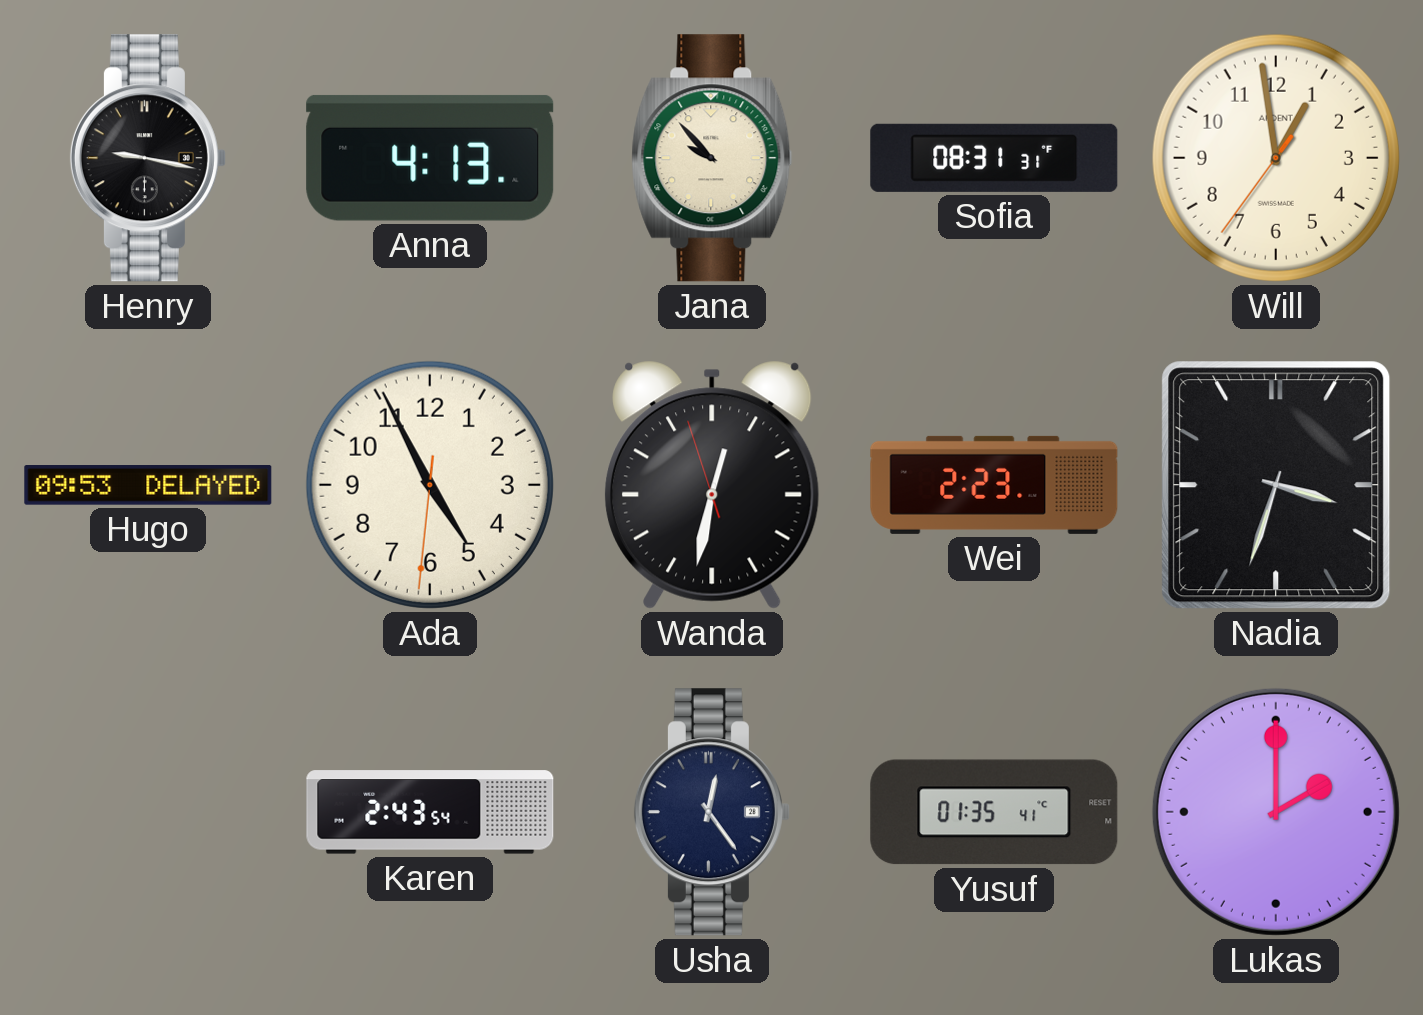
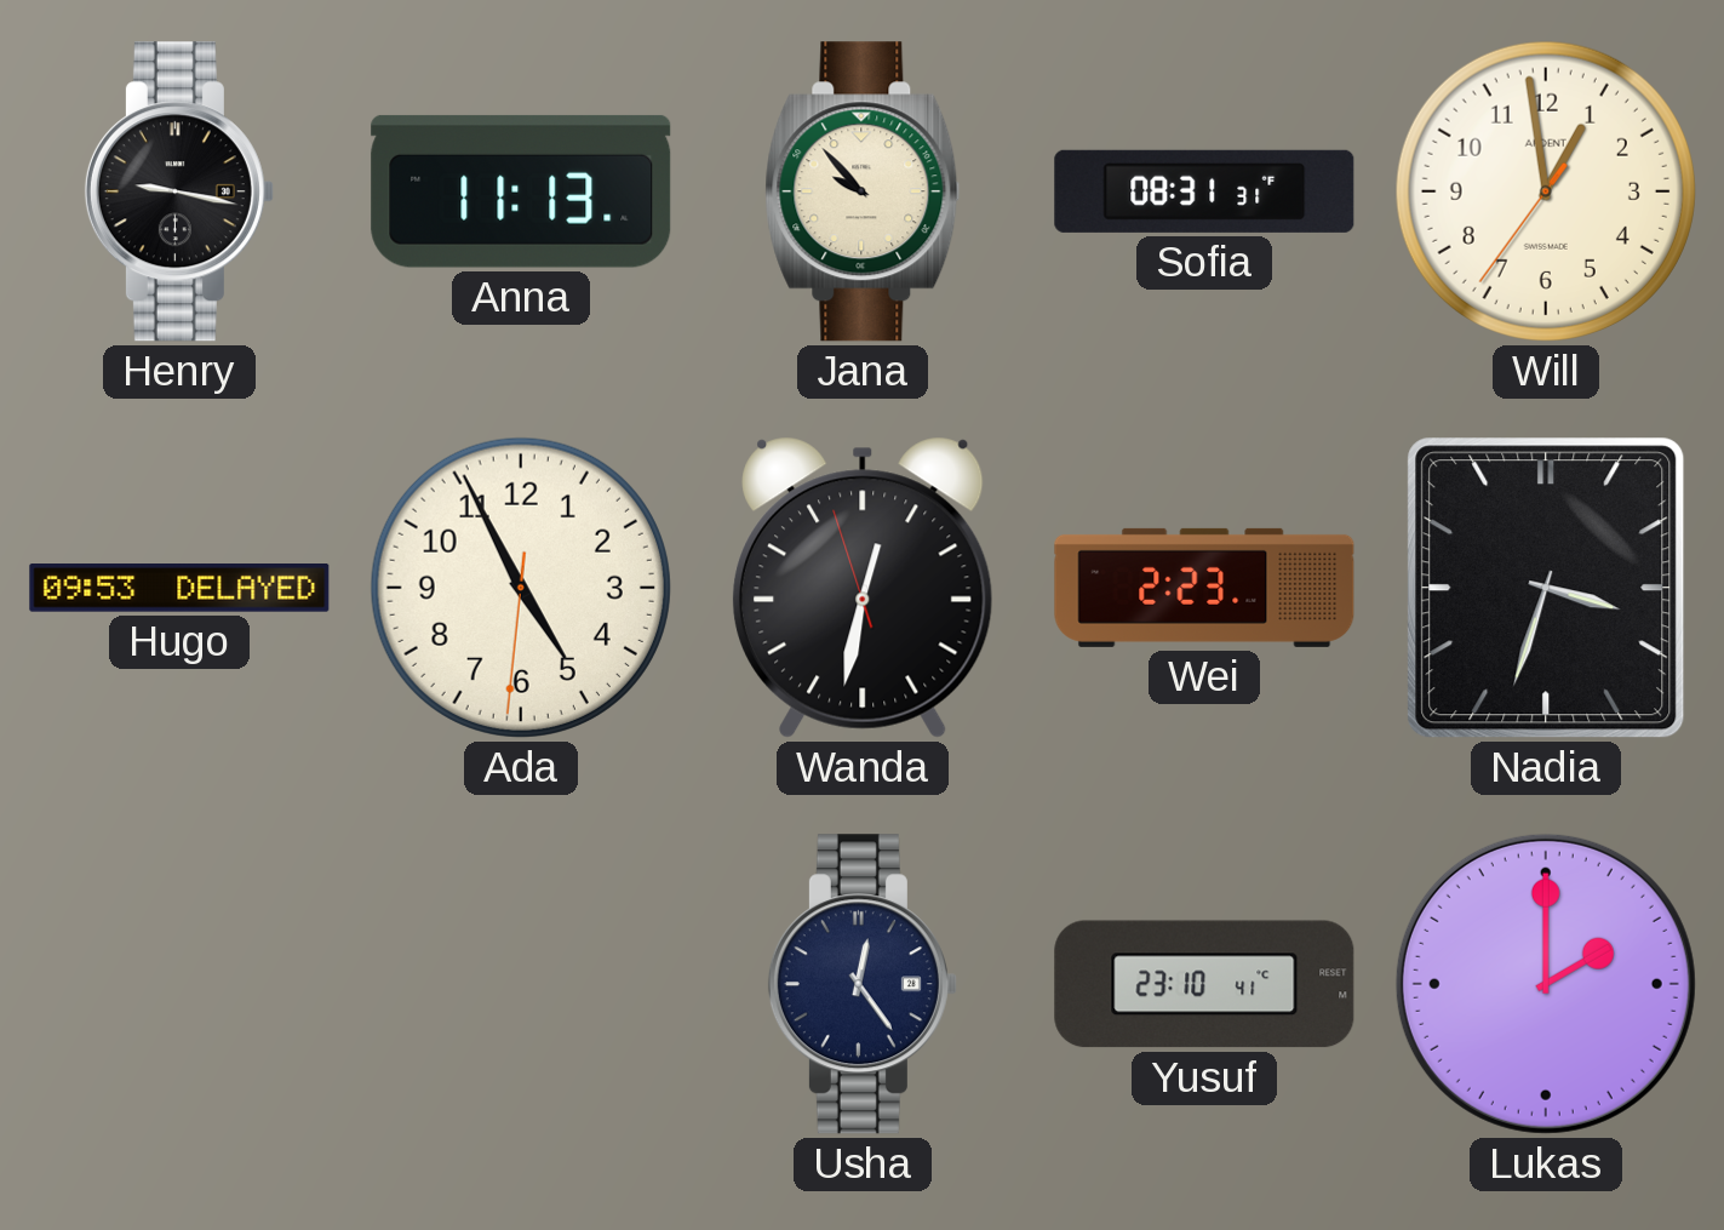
Anna: 4:13 -> 11:13
Karen: 2:43 -> none
Yusuf: 01:35 -> 23:10
